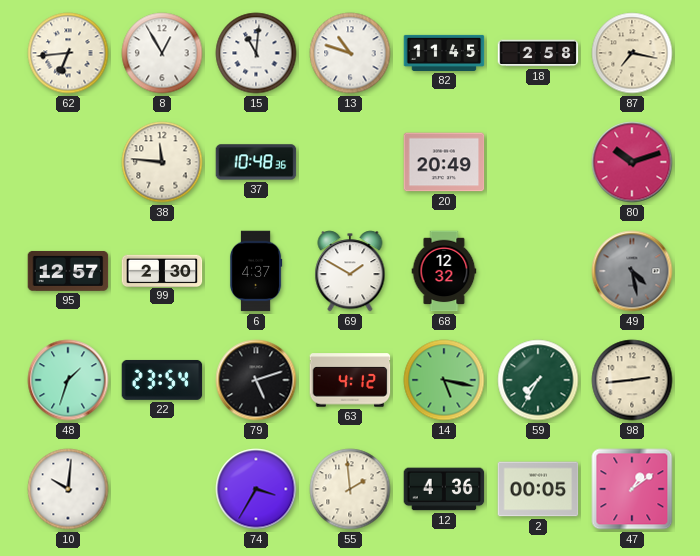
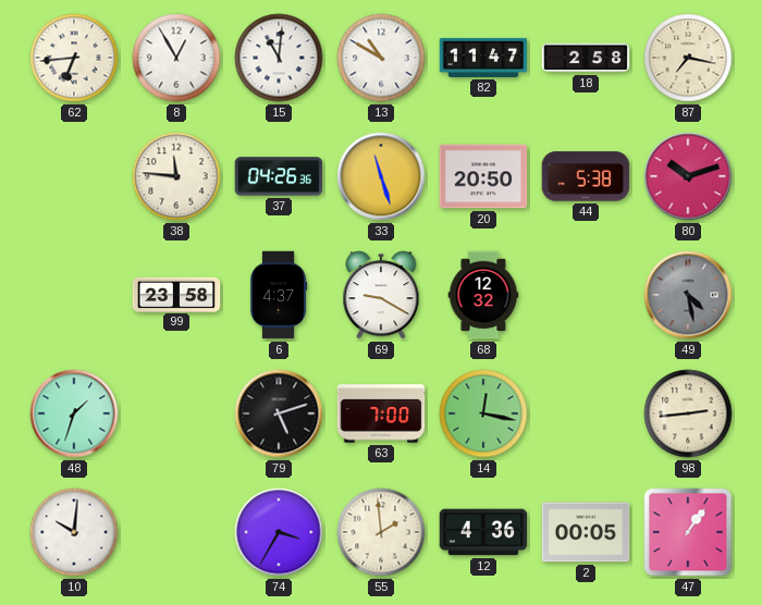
13: 10:48 -> 10:50
82: 11:45 -> 11:47
37: 10:48 -> 04:26
33: none -> 11:27
20: 20:49 -> 20:50
44: none -> 5:38
95: 12:57 -> none
99: 2:30 -> 23:58
69: 1:50 -> 9:20
22: 23:54 -> none
63: 4:12 -> 7:00
14: 5:17 -> 12:17
59: 7:35 -> none
47: 1:09 -> 1:06
